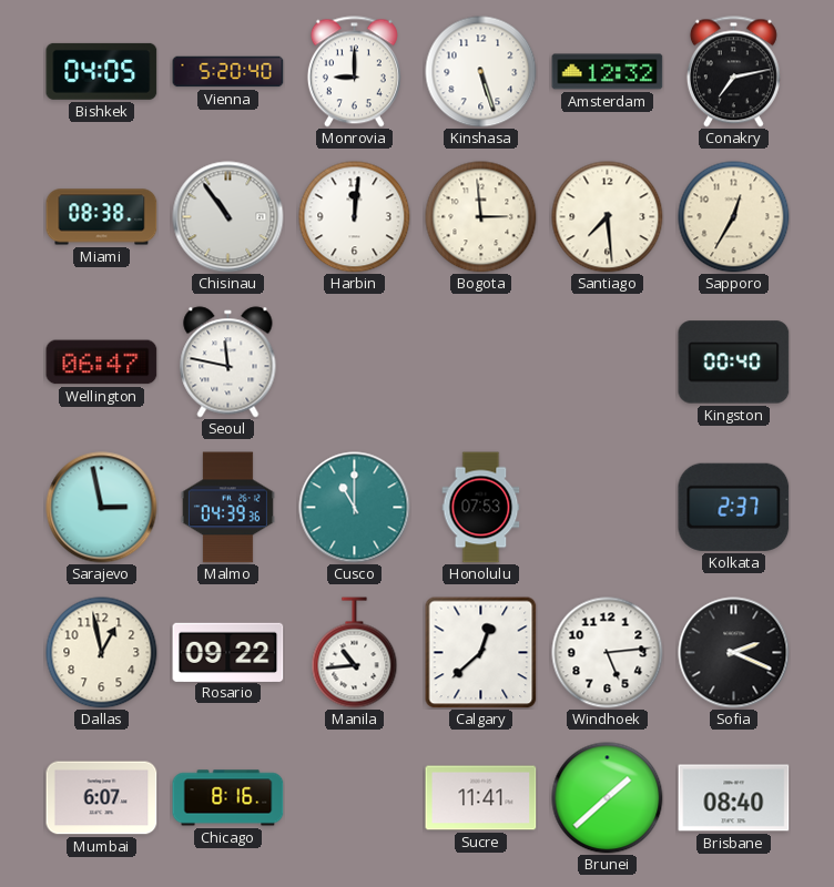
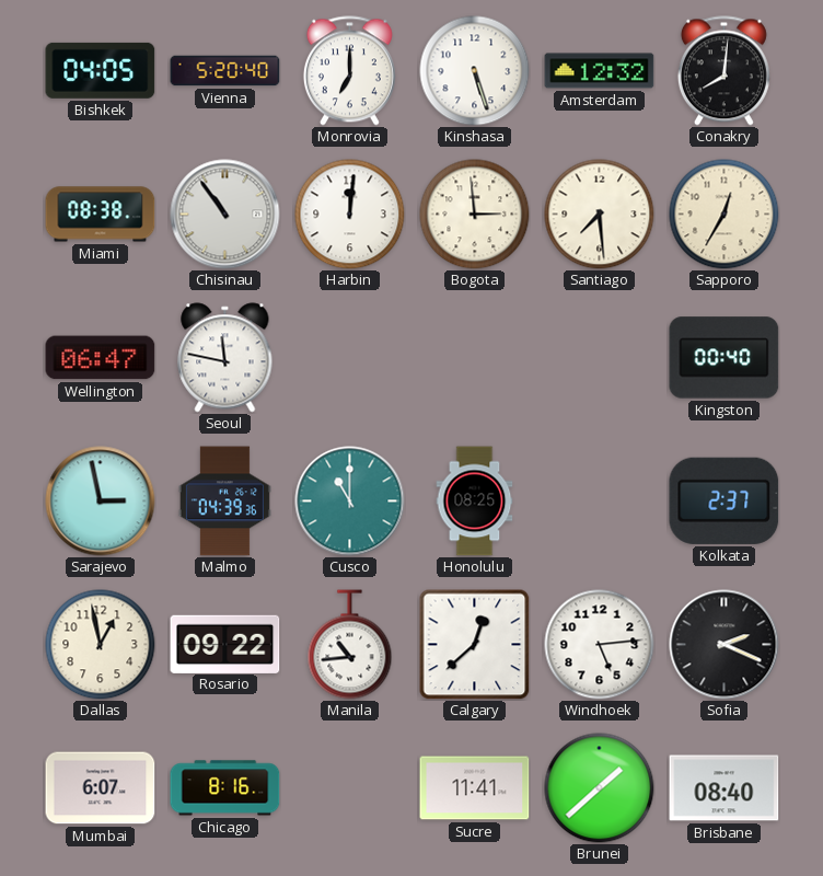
Monrovia: 9:00 -> 7:00
Conakry: 7:13 -> 8:01
Honolulu: 07:53 -> 08:25
